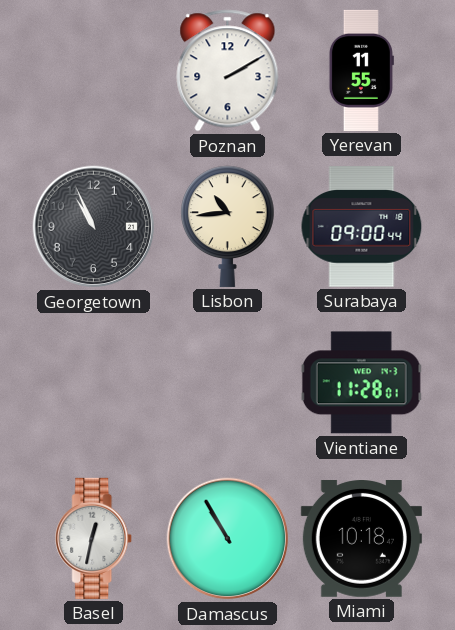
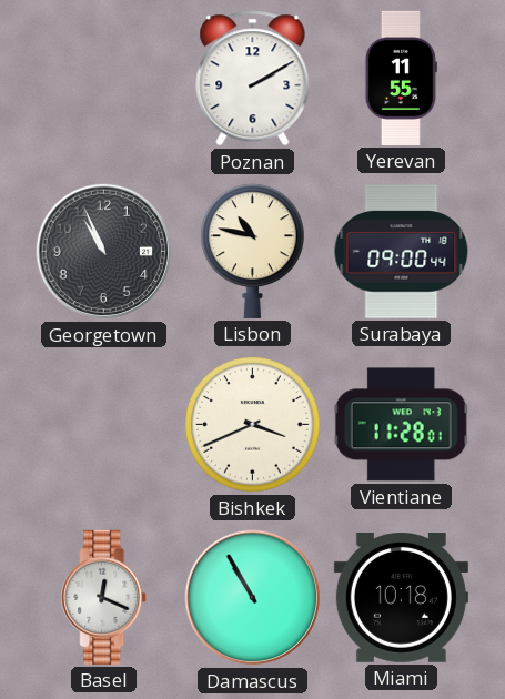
Lisbon: 10:44 -> 10:47
Bishkek: none -> 3:41
Basel: 12:32 -> 12:19
